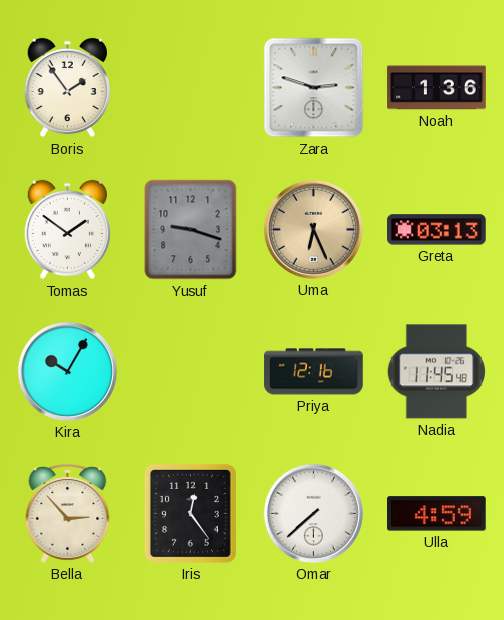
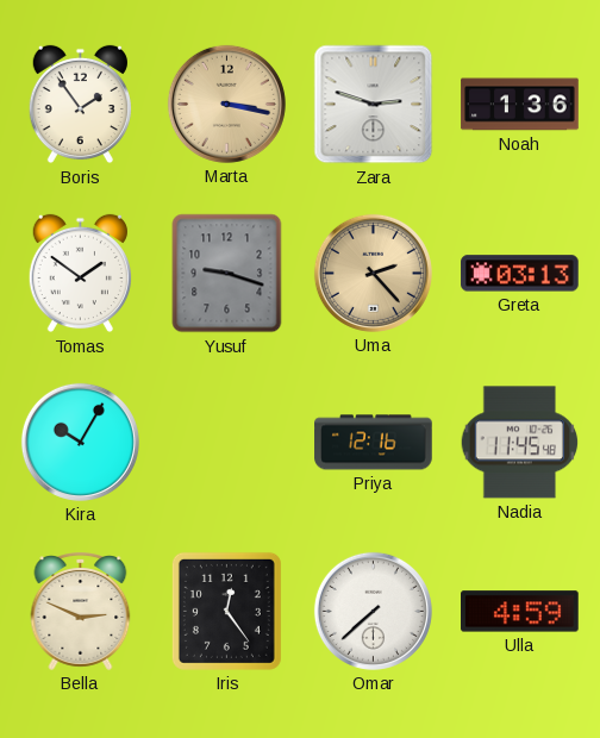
Marta: none -> 3:17
Uma: 6:26 -> 2:23
Bella: 2:53 -> 2:49
